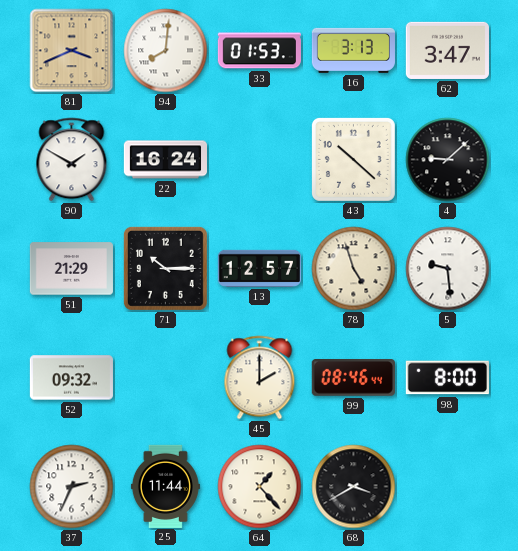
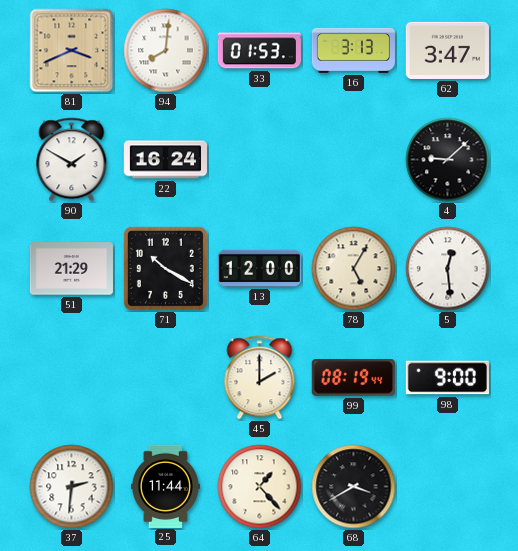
43: 10:22 -> none
71: 10:15 -> 10:20
13: 12:57 -> 12:00
78: 4:57 -> 5:05
5: 9:29 -> 12:29
52: 09:32 -> none
99: 08:46 -> 08:19
98: 8:00 -> 9:00
37: 2:34 -> 2:31
